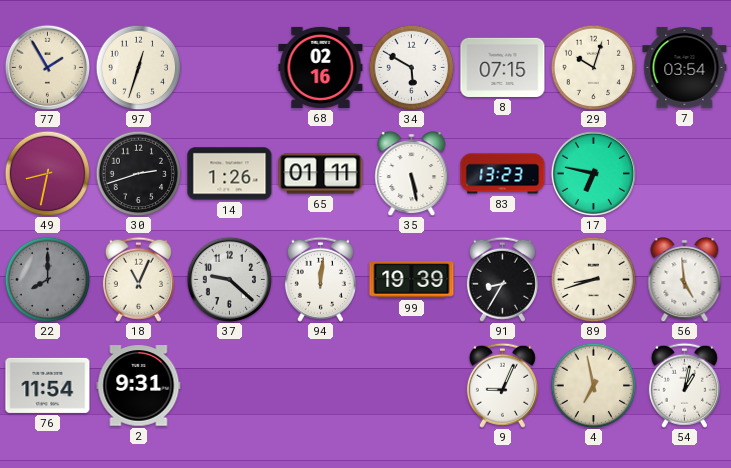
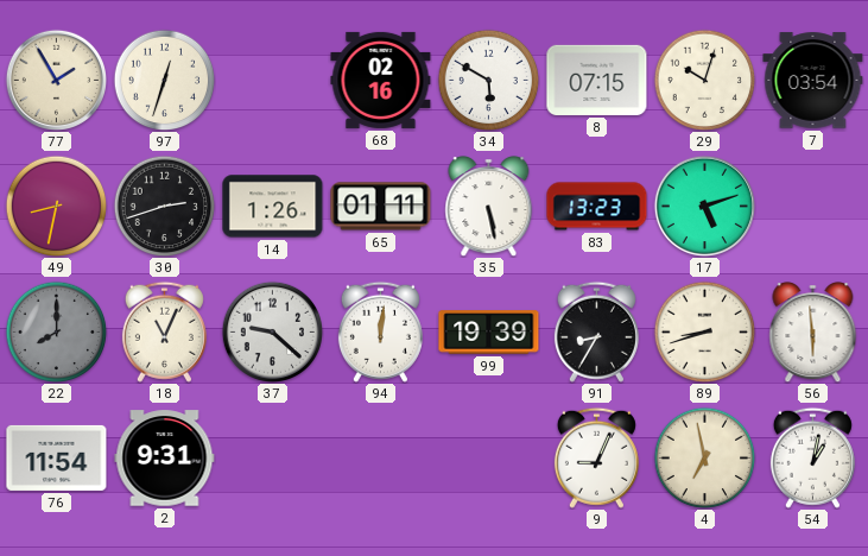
17: 6:47 -> 5:12
56: 4:59 -> 5:59
